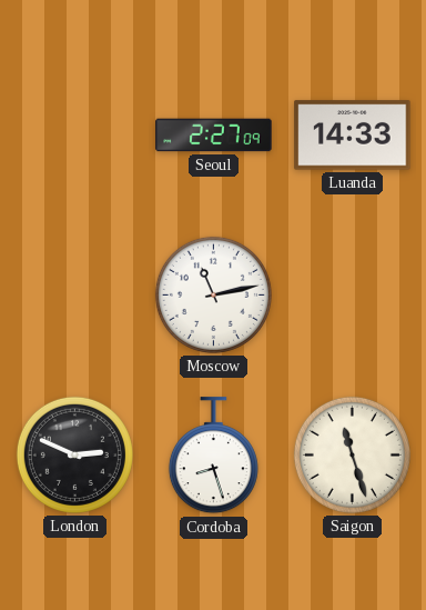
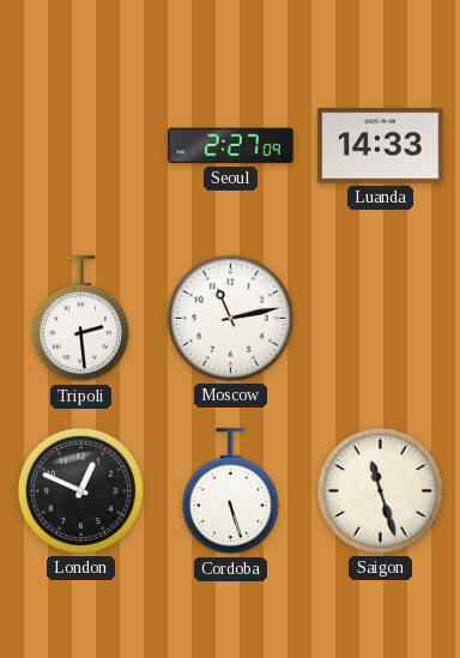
Tripoli: none -> 2:29
London: 2:49 -> 12:49
Cordoba: 8:27 -> 5:27
